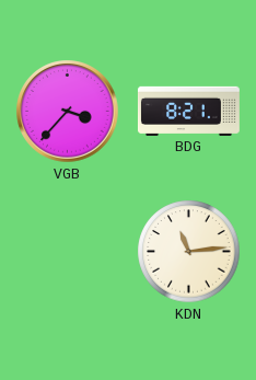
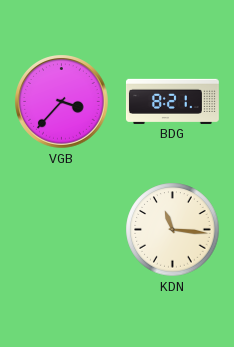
KDN: 11:14 -> 11:16
